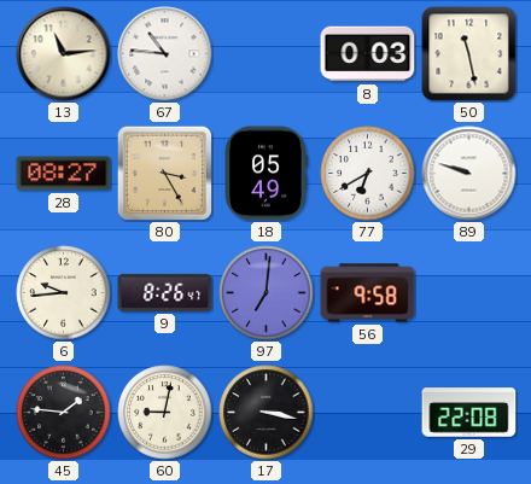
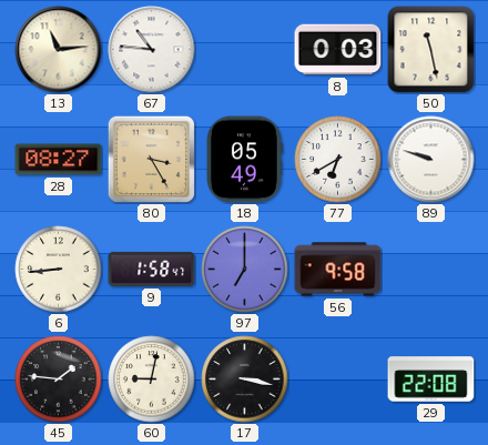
6: 9:44 -> 8:44
9: 8:26 -> 1:58
97: 7:01 -> 7:00
